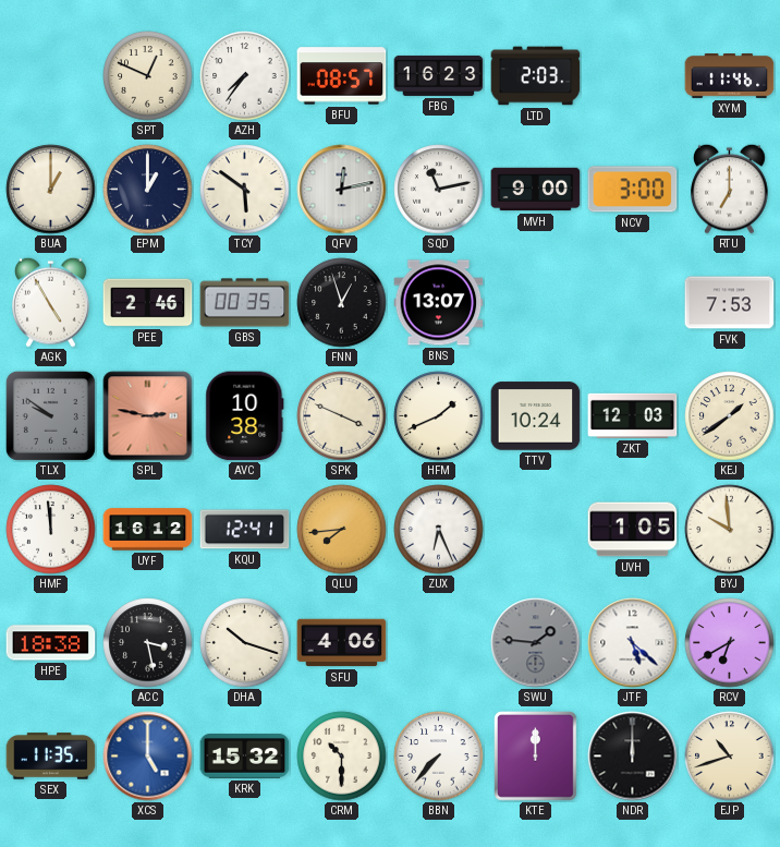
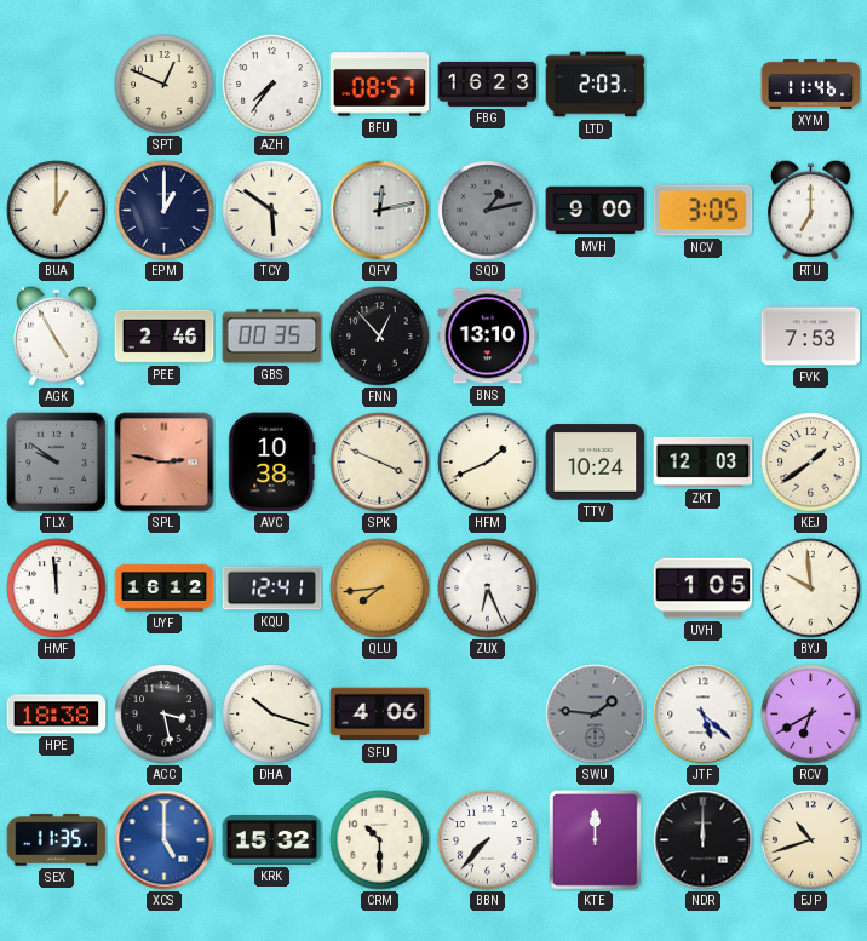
SQD: 11:13 -> 1:13
SQD dial: white -> grey
NCV: 3:00 -> 3:05
FNN: 12:57 -> 12:53
BNS: 13:07 -> 13:10
